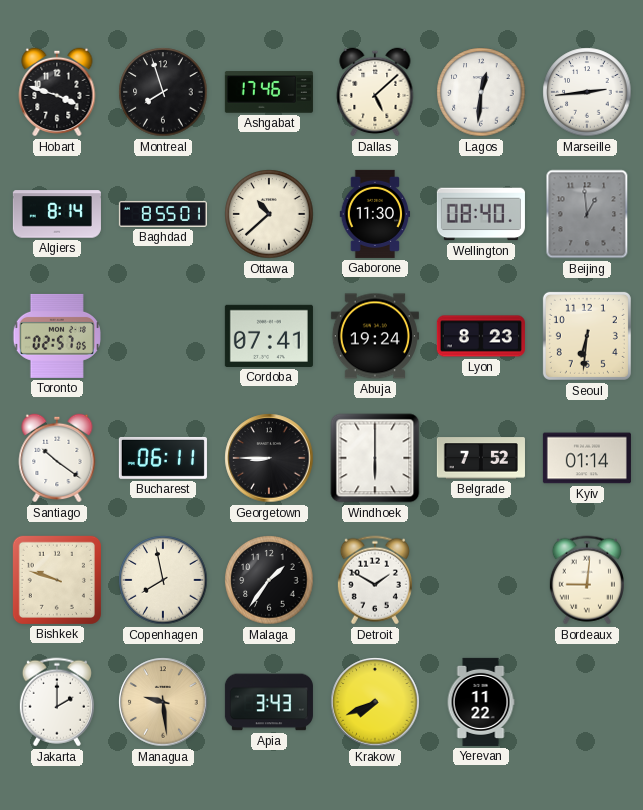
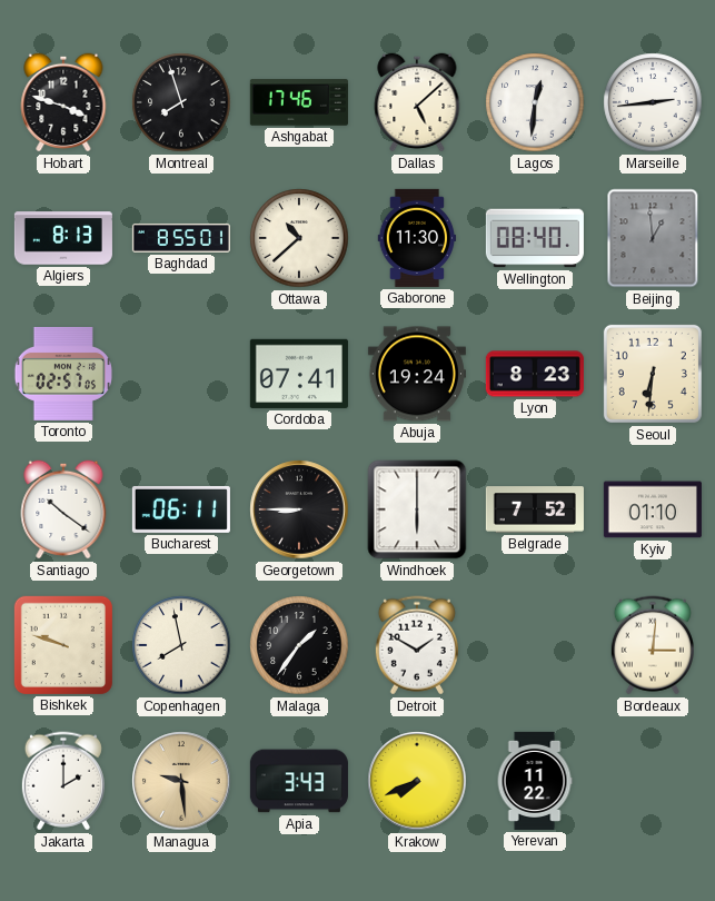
Algiers: 8:14 -> 8:13
Kyiv: 01:14 -> 01:10
Bordeaux: 9:01 -> 3:01
